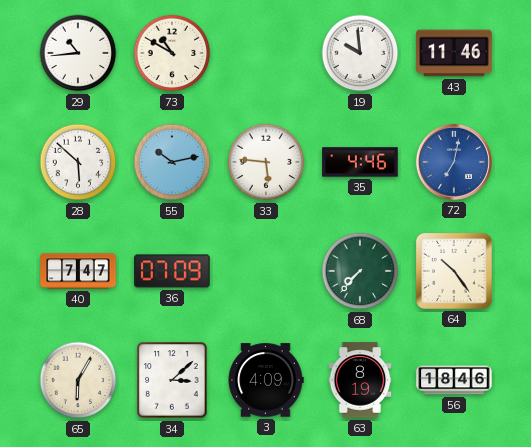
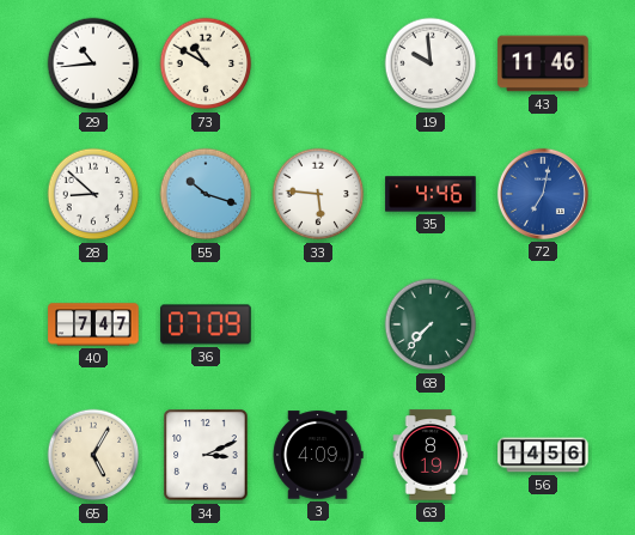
28: 5:52 -> 8:52
55: 10:13 -> 10:18
64: 10:24 -> none
65: 6:05 -> 5:05
34: 3:08 -> 3:11
56: 18:46 -> 14:56
